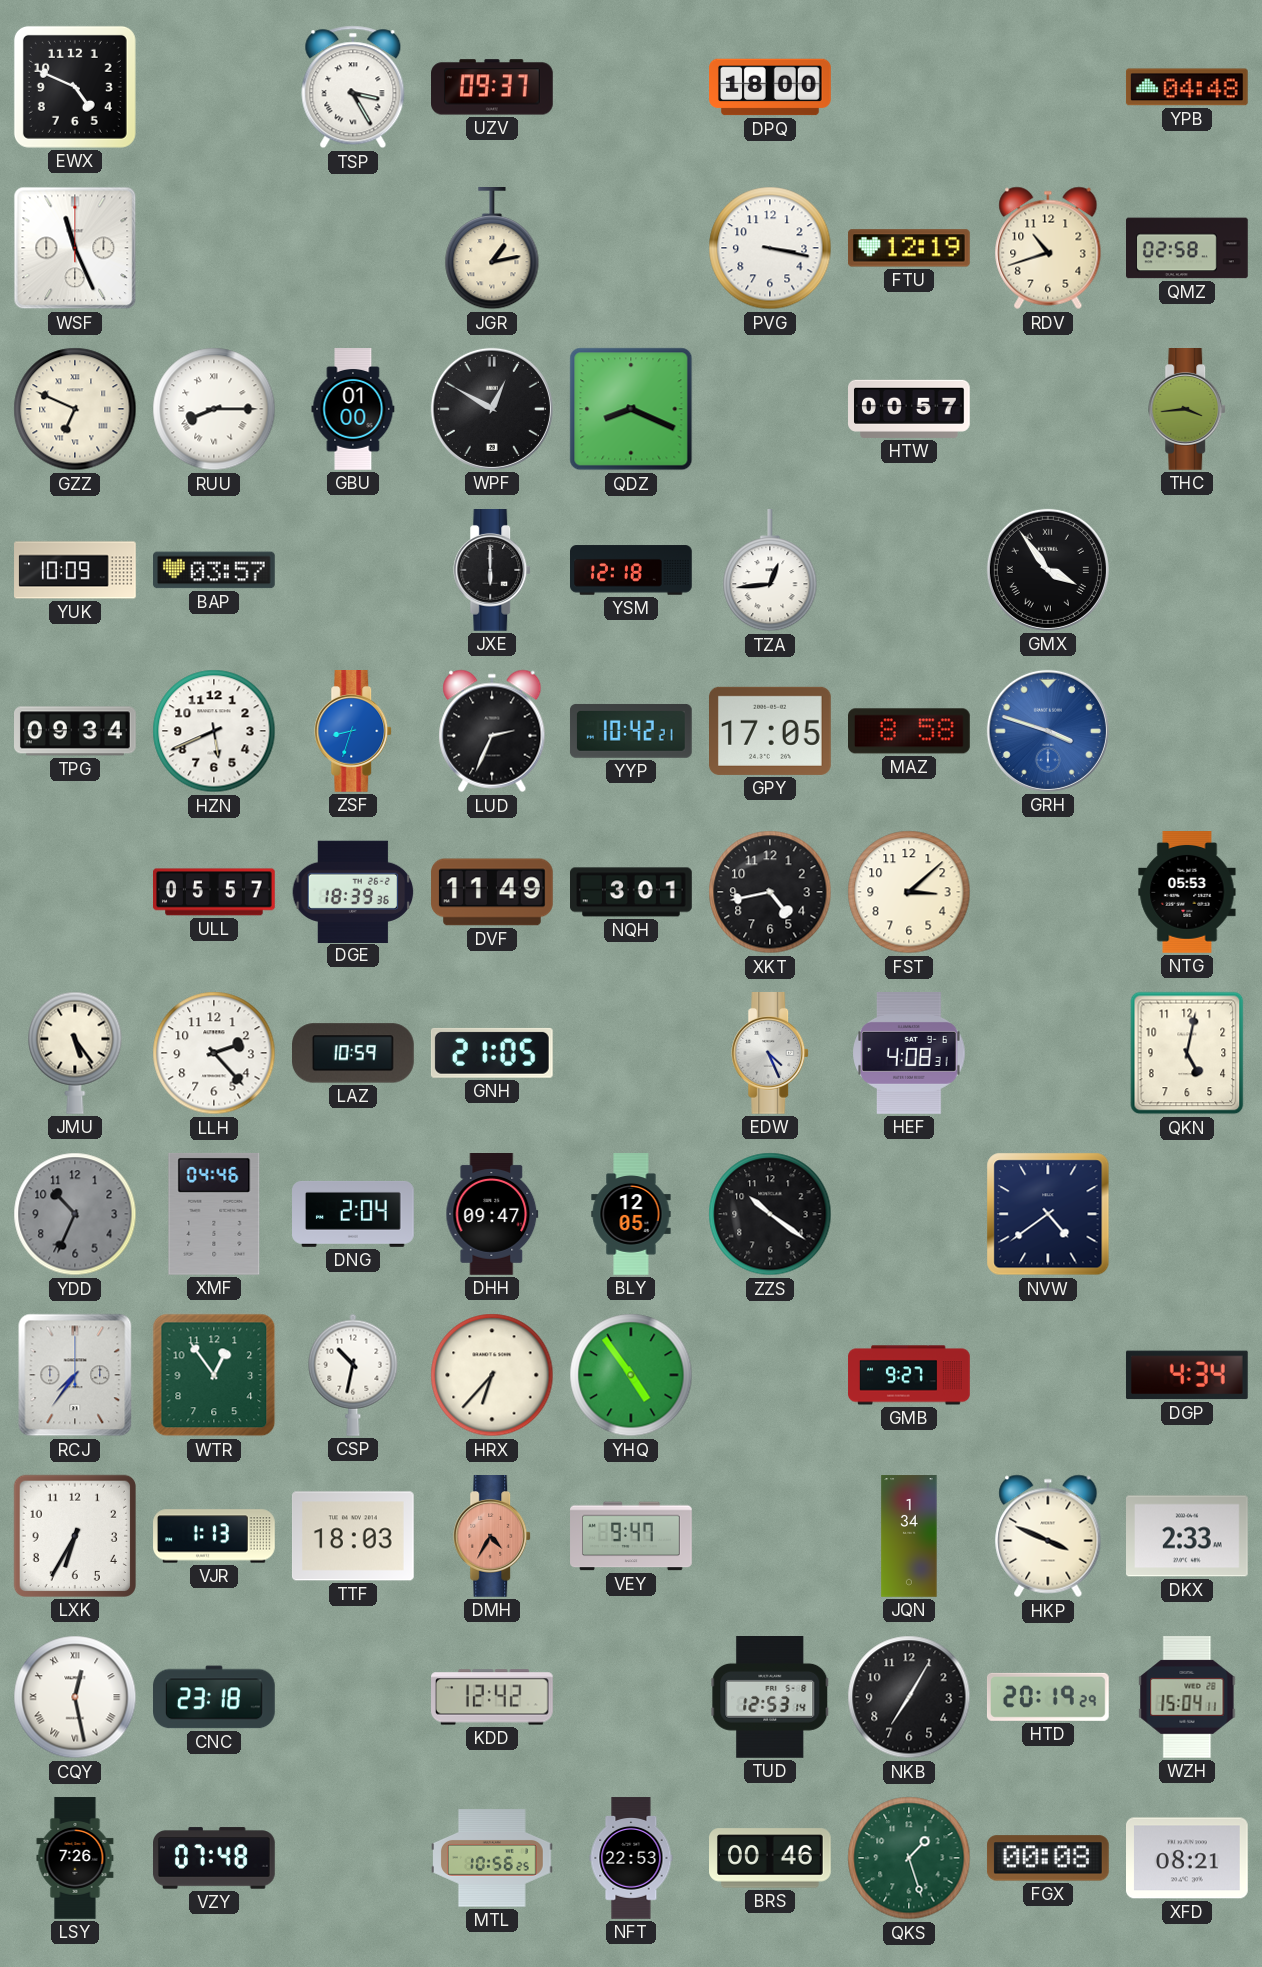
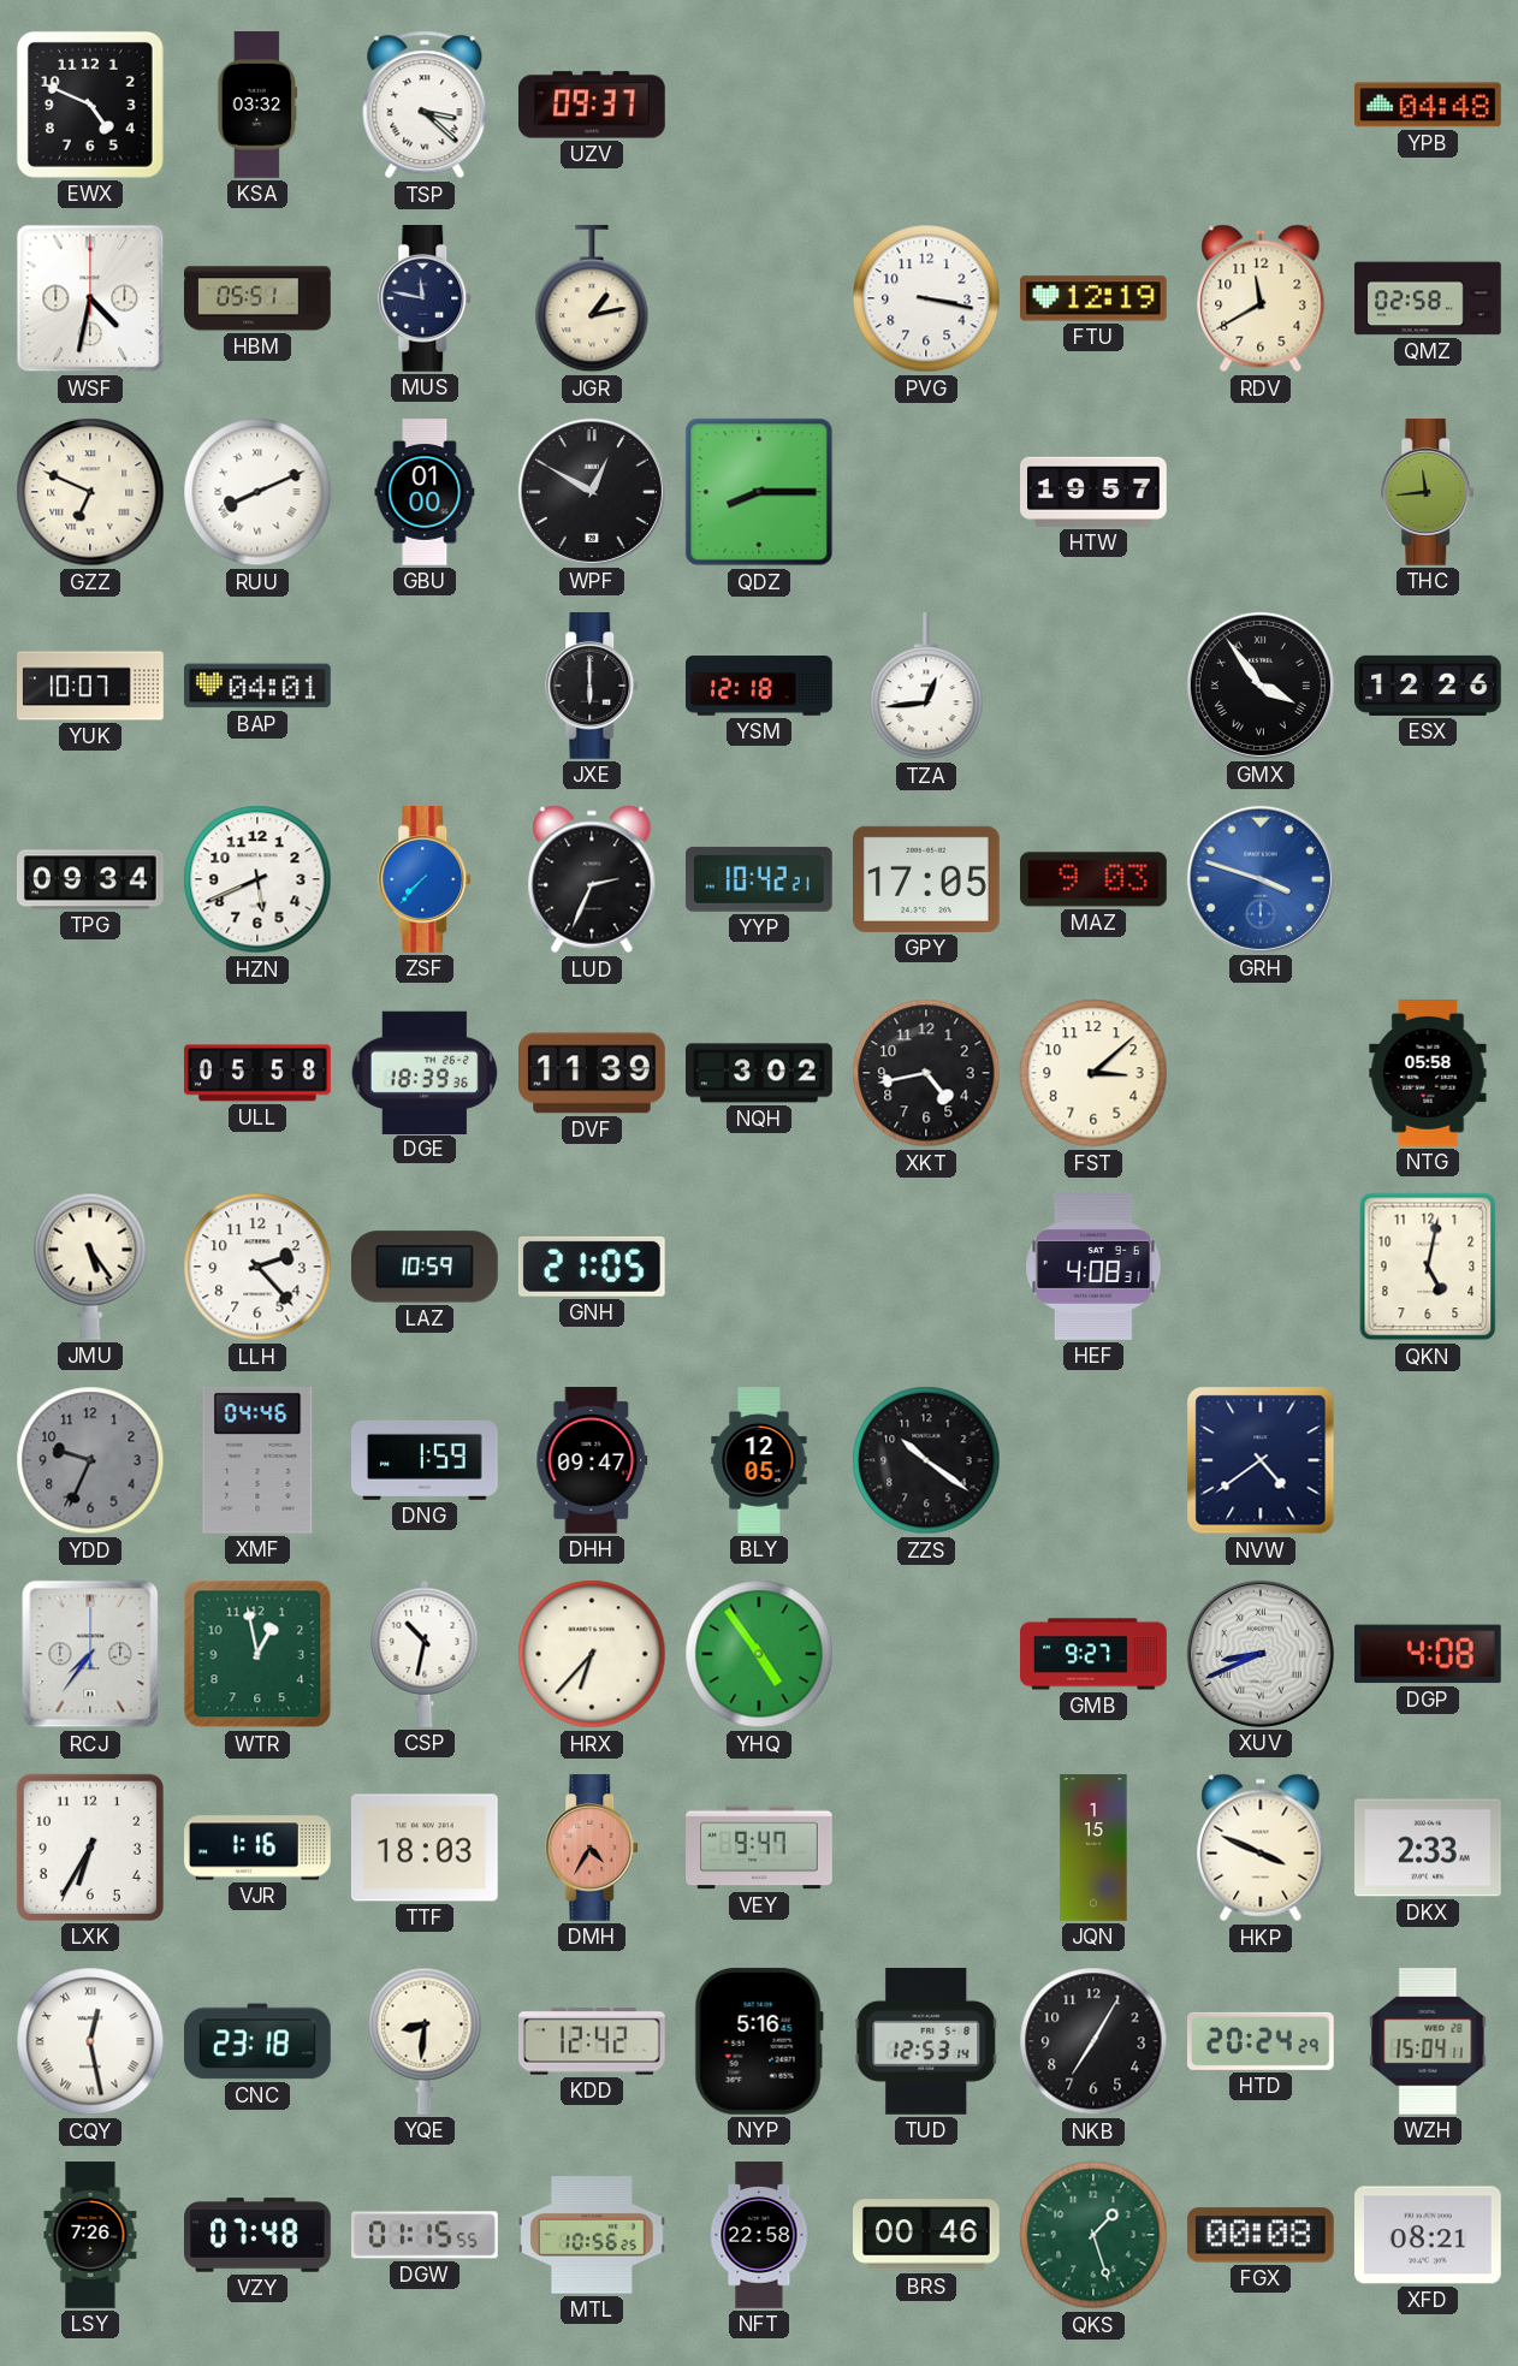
KSA: none -> 03:32
TSP: 3:25 -> 3:22
DPQ: 18:00 -> none
WSF: 11:26 -> 4:32
HBM: none -> 05:51
MUS: none -> 11:47
RDV: 10:42 -> 11:40
RUU: 8:15 -> 8:11
QDZ: 8:19 -> 8:15
HTW: 00:57 -> 19:57
THC: 3:44 -> 11:44
YUK: 10:09 -> 10:07
BAP: 03:57 -> 04:01
ESX: none -> 12:26
ZSF: 8:33 -> 7:37
MAZ: 8:58 -> 9:03
ULL: 05:57 -> 05:58
DVF: 11:49 -> 11:39
NQH: 3:01 -> 3:02
NTG: 05:53 -> 05:58
EDW: 4:26 -> none
YDD: 10:34 -> 9:34
DNG: 2:04 -> 1:59
WTR: 12:54 -> 12:58
XUV: none -> 8:41
DGP: 4:34 -> 4:08
VJR: 1:13 -> 1:16
JQN: 1:34 -> 1:15
YQE: none -> 8:31
NYP: none -> 5:16
HTD: 20:19 -> 20:24
DGW: none -> 01:15
NFT: 22:53 -> 22:58
